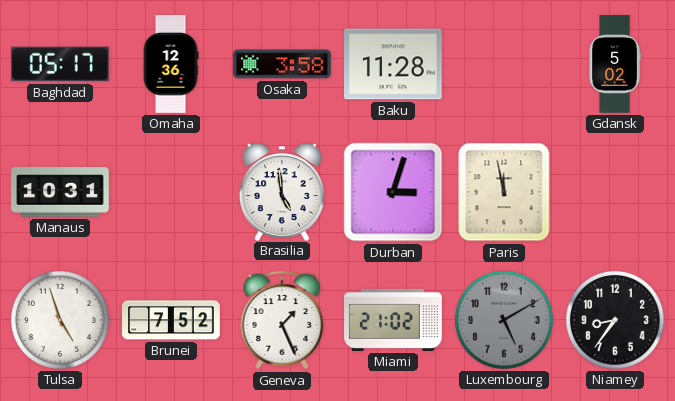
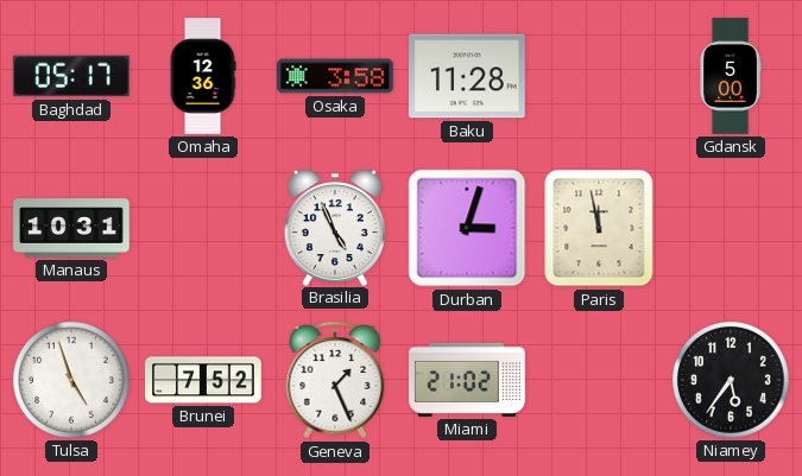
Gdansk: 5:02 -> 5:00
Brasilia: 4:59 -> 4:56
Luxembourg: 5:10 -> none
Niamey: 8:36 -> 5:36
